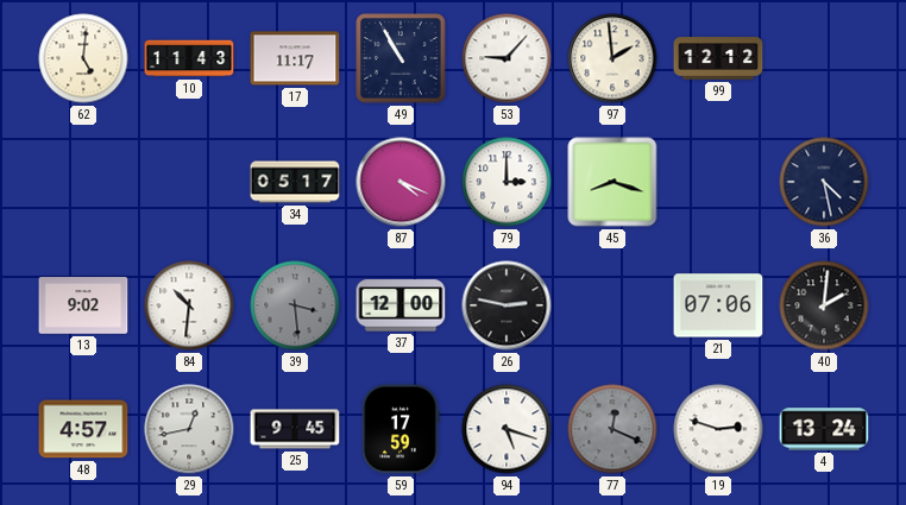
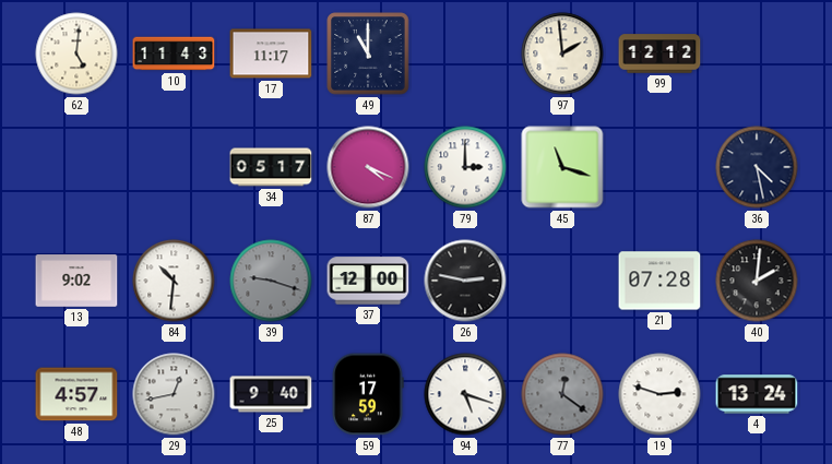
49: 10:55 -> 11:00
53: 9:07 -> none
45: 8:18 -> 11:18
39: 3:29 -> 9:18
21: 07:06 -> 07:28
25: 9:45 -> 9:40
77: 12:19 -> 12:21
